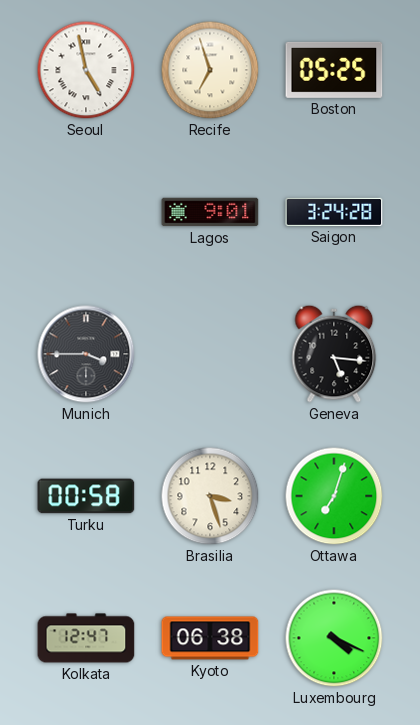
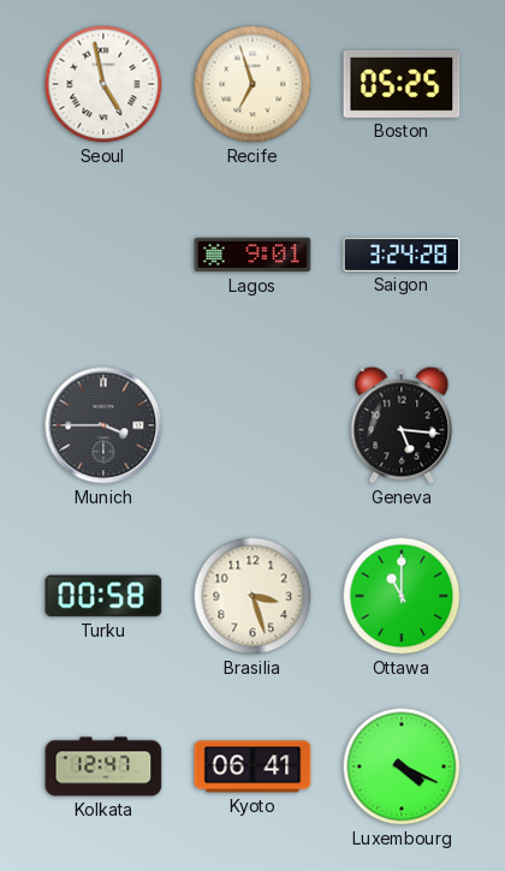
Ottawa: 7:03 -> 11:00
Kyoto: 06:38 -> 06:41
